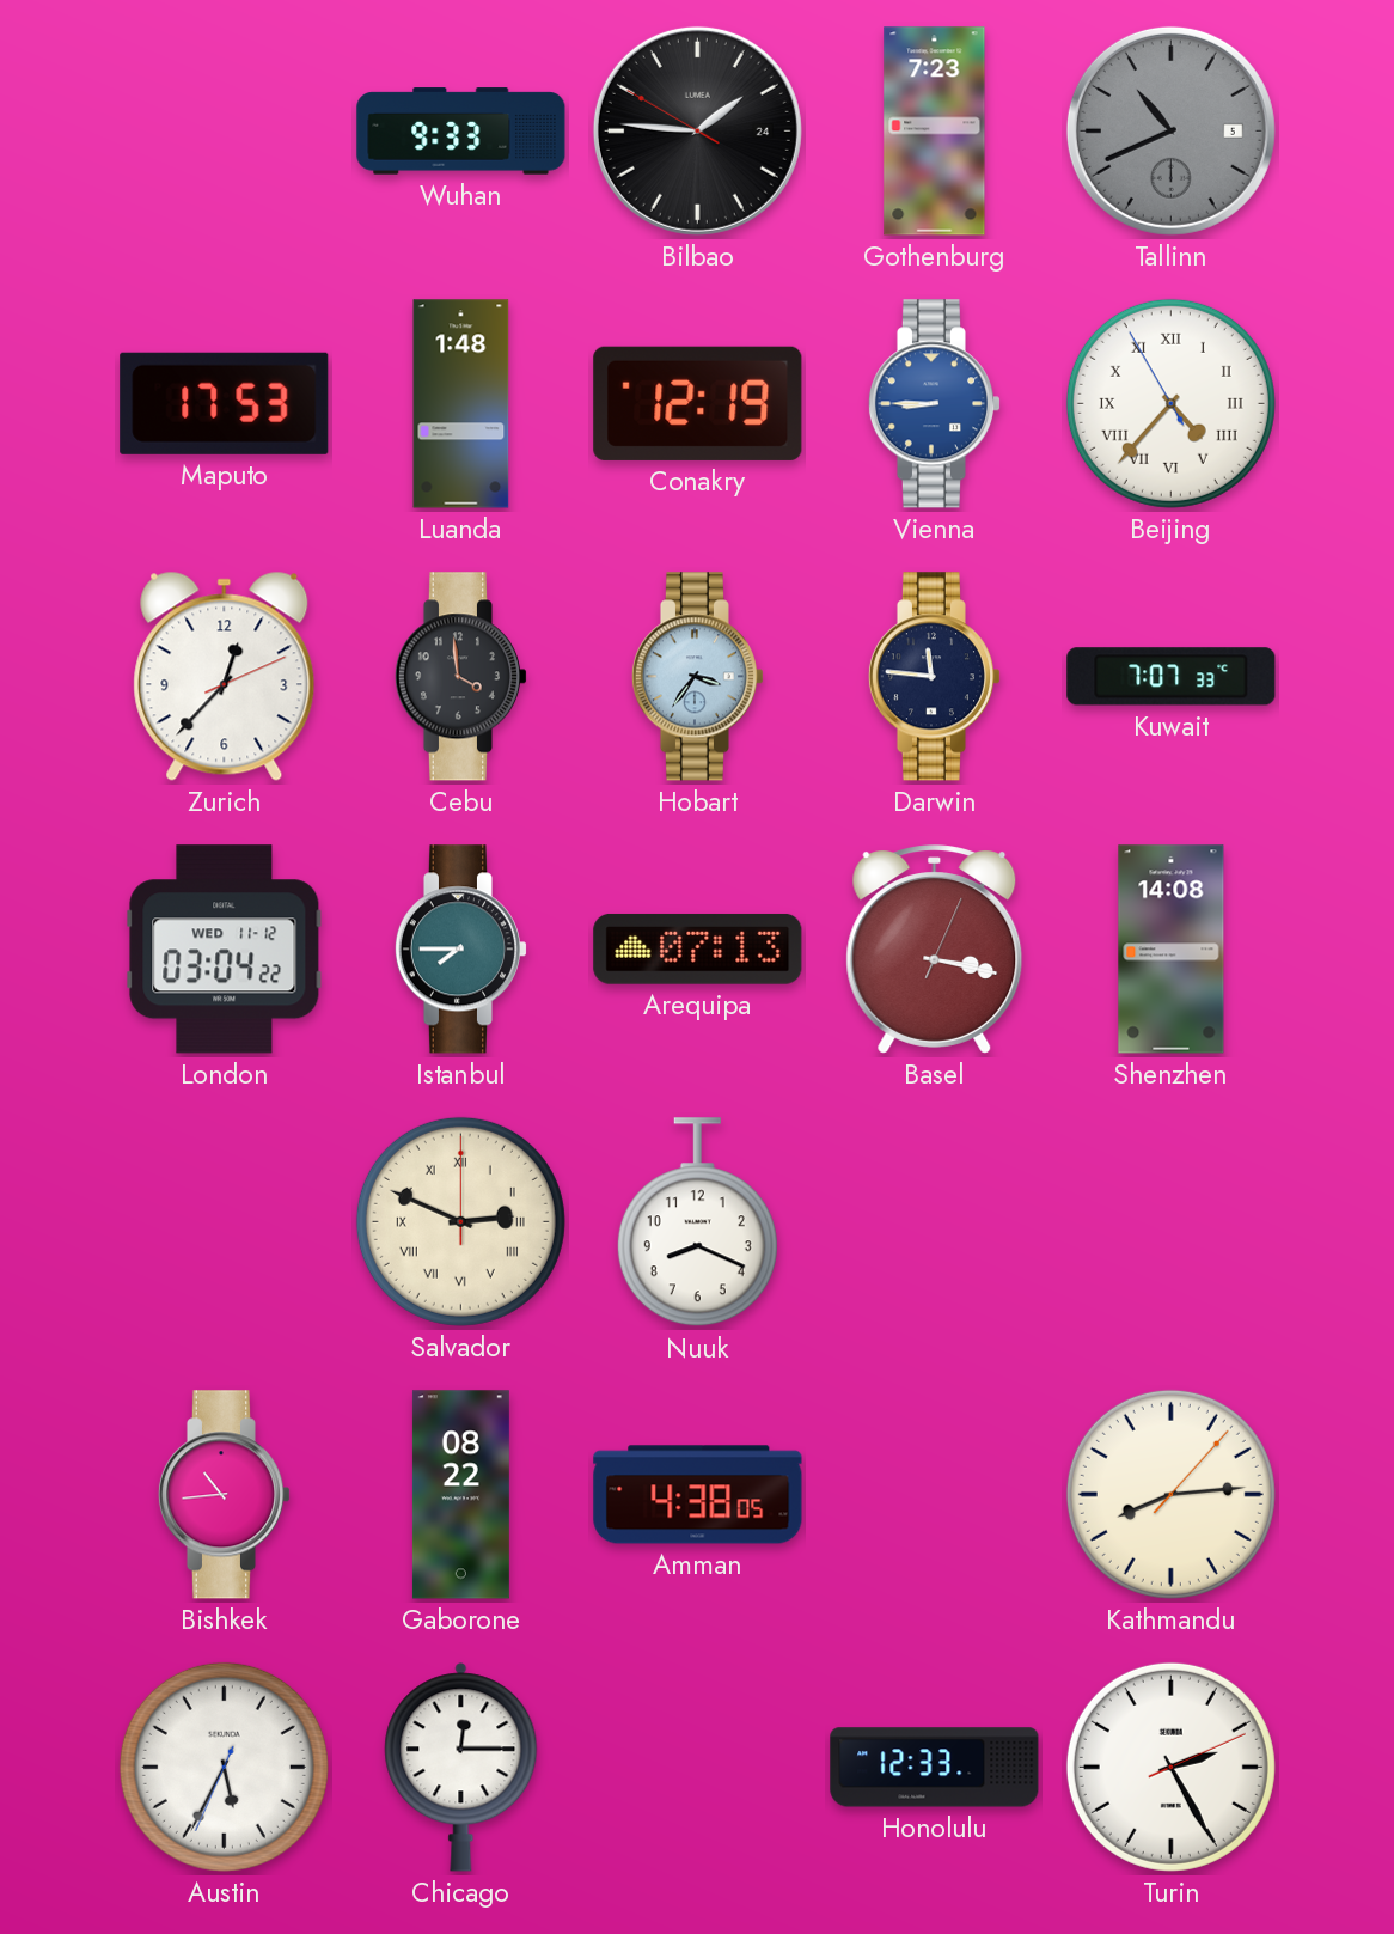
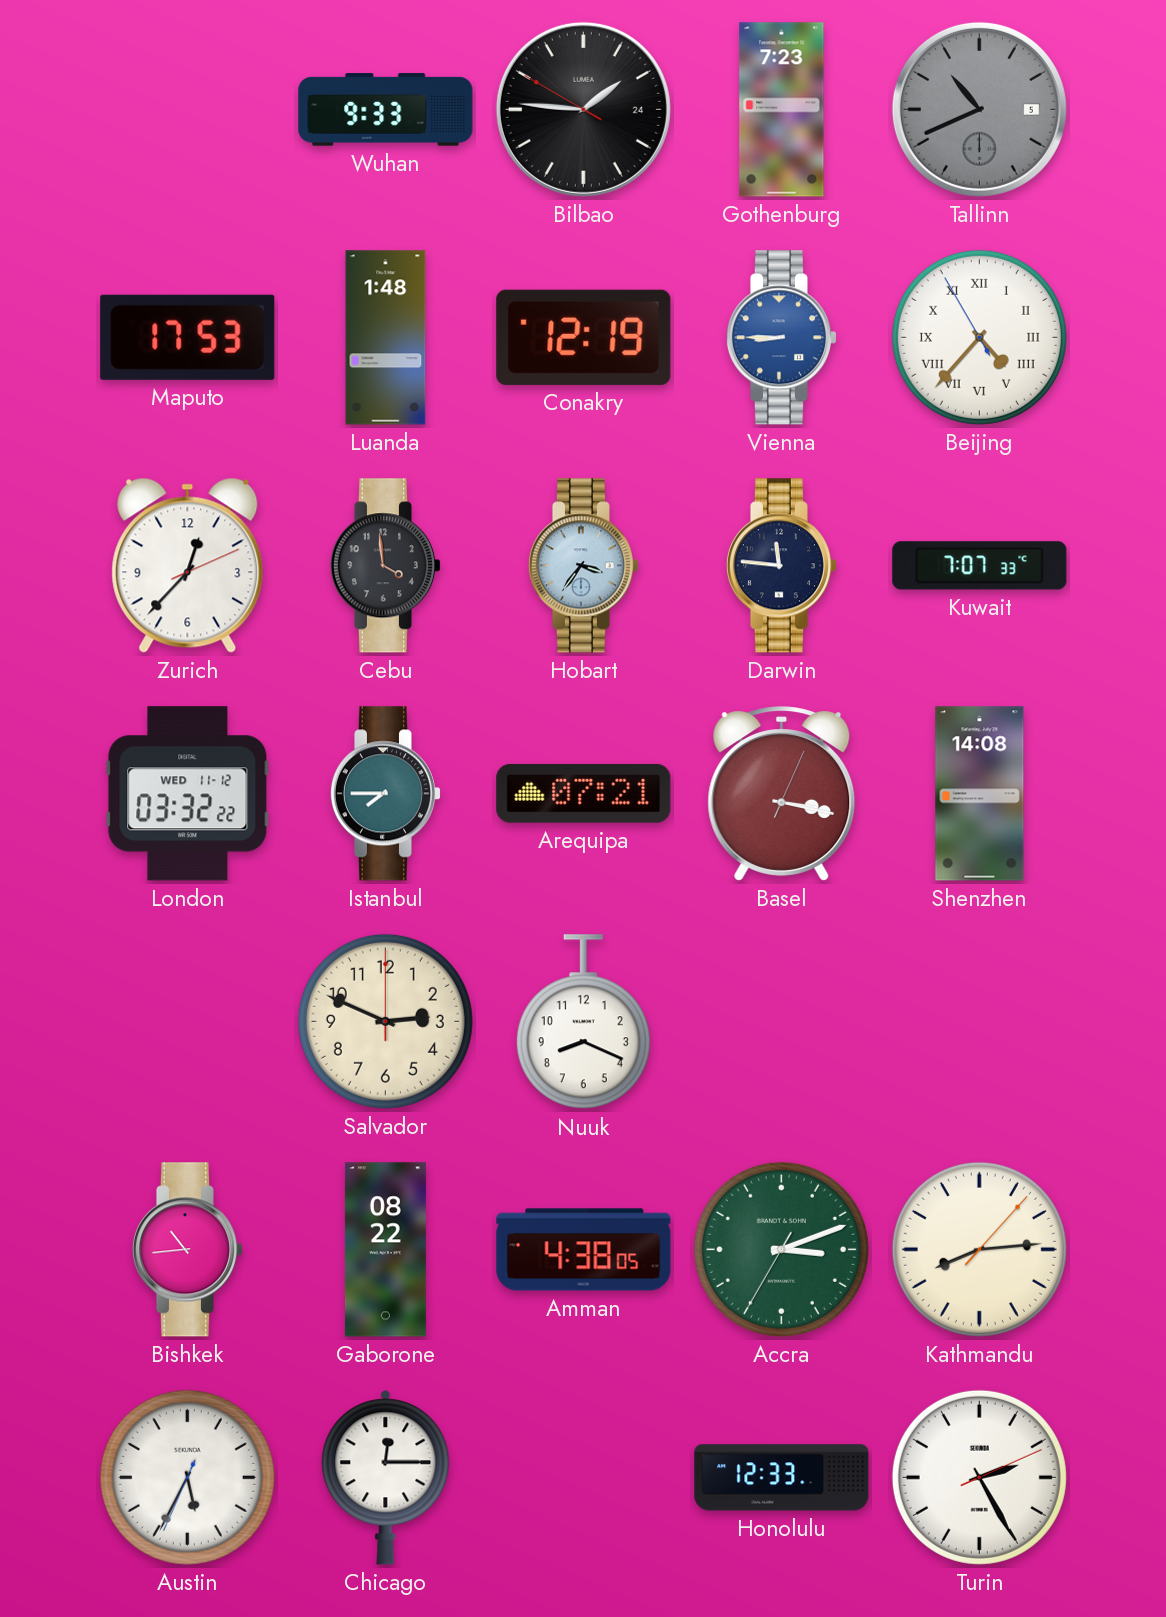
London: 03:04 -> 03:32
Arequipa: 07:13 -> 07:21
Salvador numerals: Roman -> Arabic
Accra: none -> 3:11
